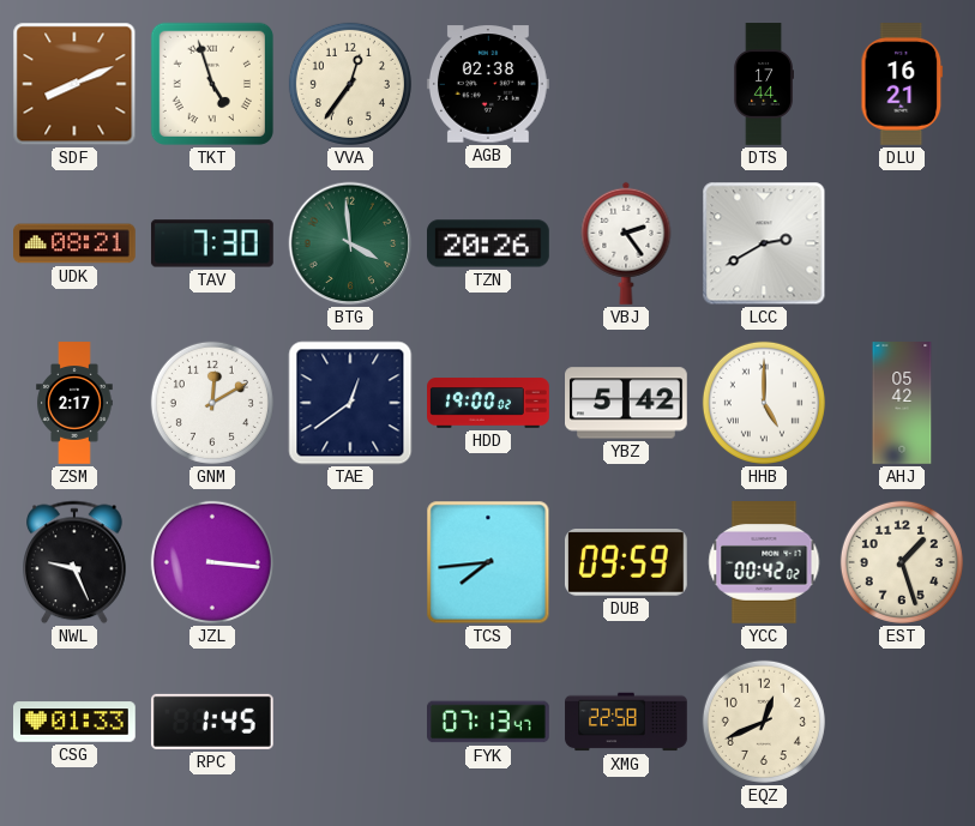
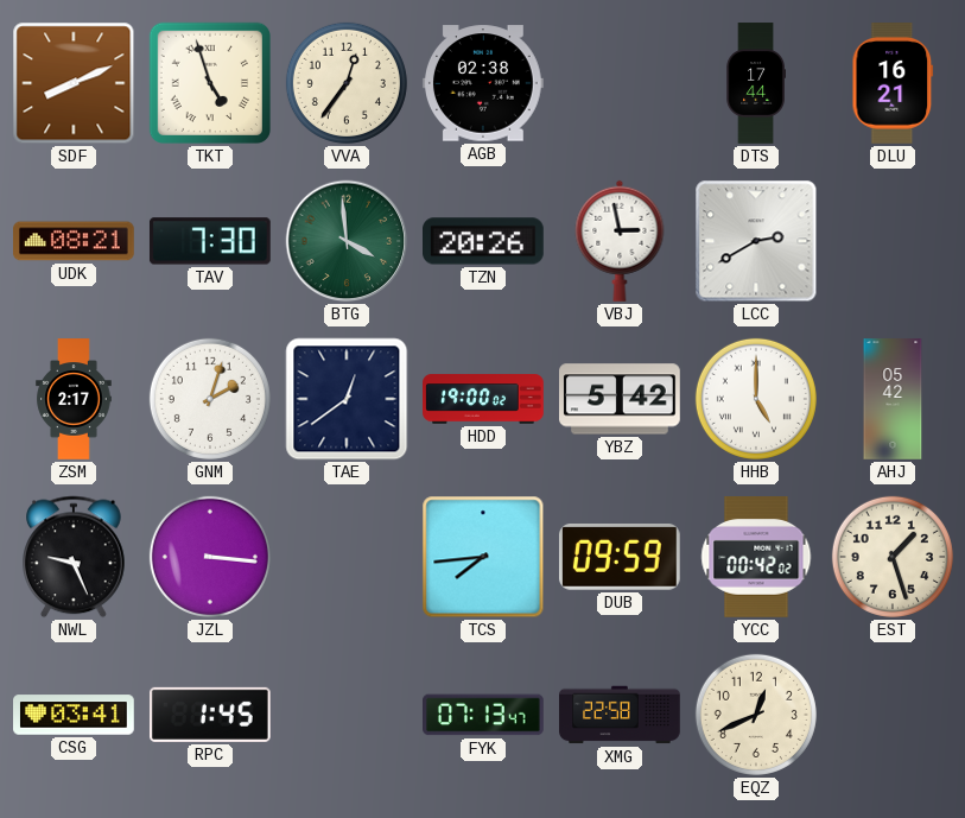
VBJ: 2:24 -> 2:58
GNM: 12:10 -> 2:03
CSG: 01:33 -> 03:41
